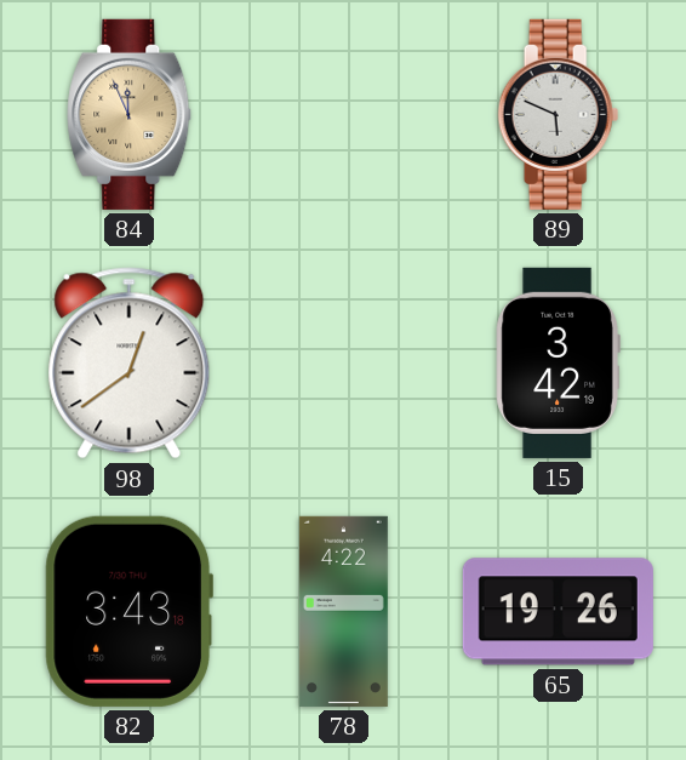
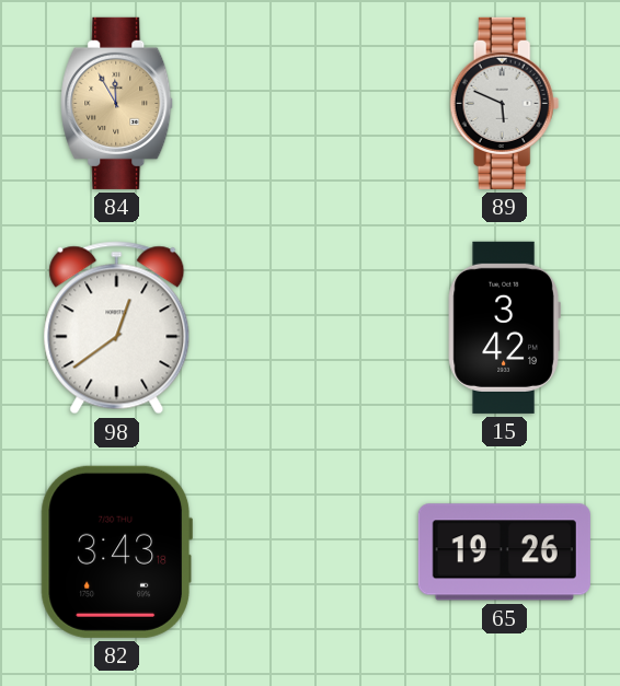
84: 11:56 -> 11:55
78: 4:22 -> none
